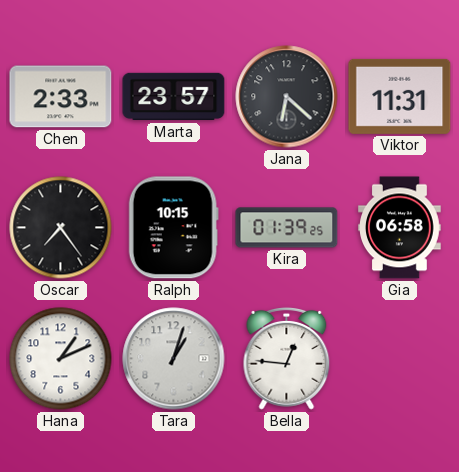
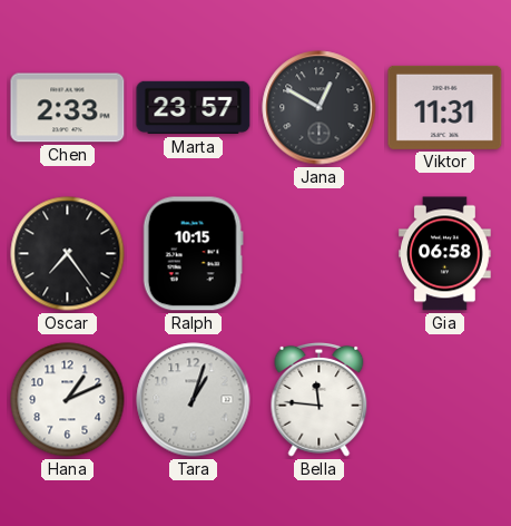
Jana: 6:22 -> 12:50
Kira: 01:39 -> none
Bella: 12:46 -> 11:46
